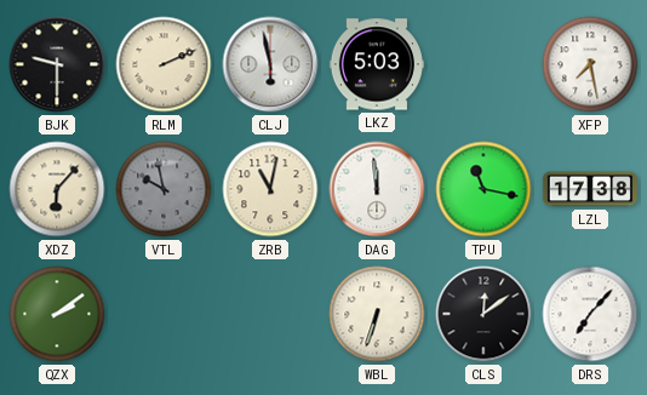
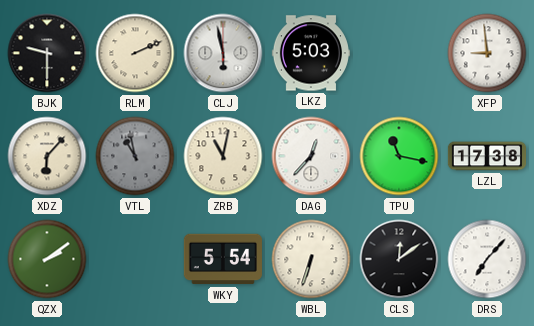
XFP: 7:28 -> 8:59
VTL: 9:58 -> 10:58
DAG: 11:59 -> 12:37
WKY: none -> 5:54
